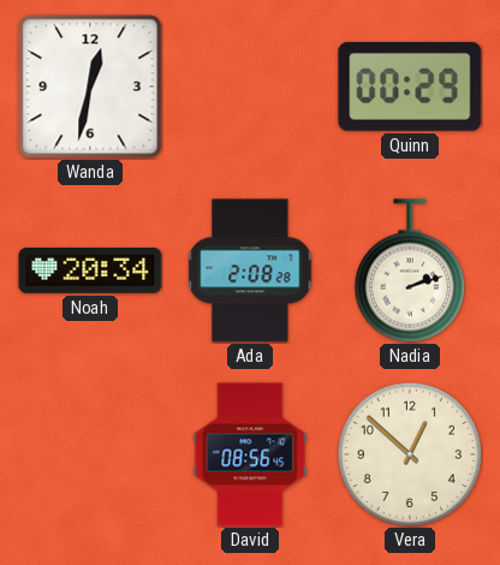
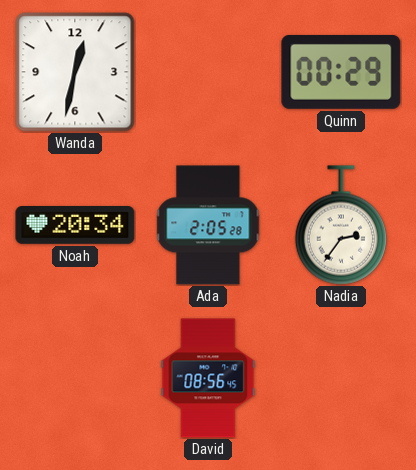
Ada: 2:08 -> 2:05
Nadia: 2:12 -> 2:36
Vera: 12:52 -> none
